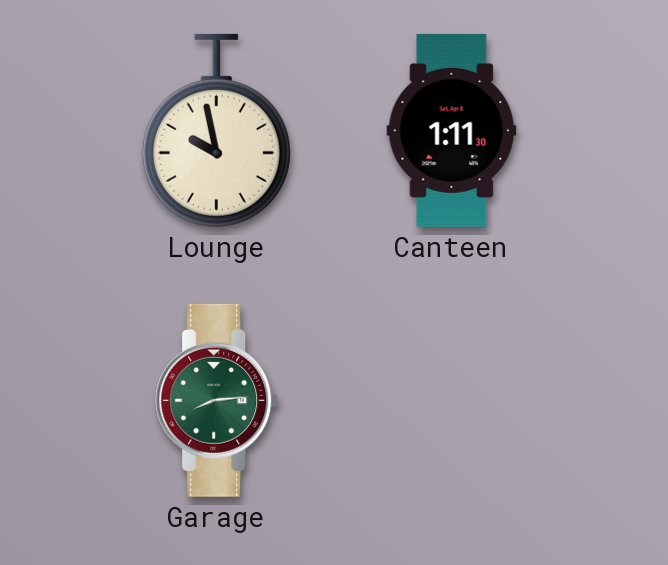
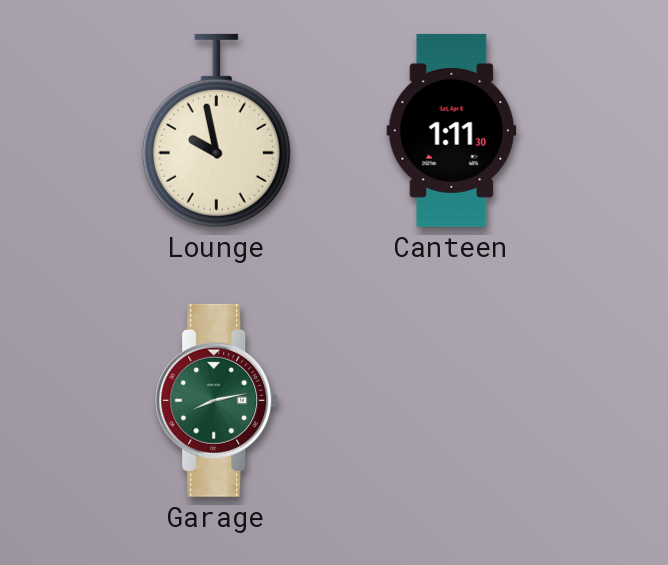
Garage: 8:14 -> 8:13
